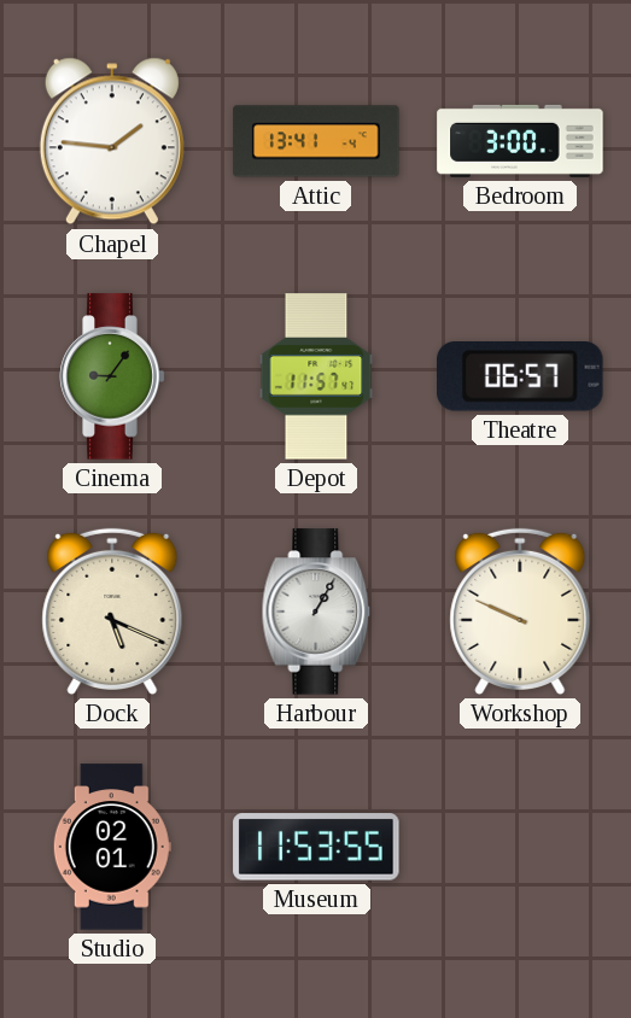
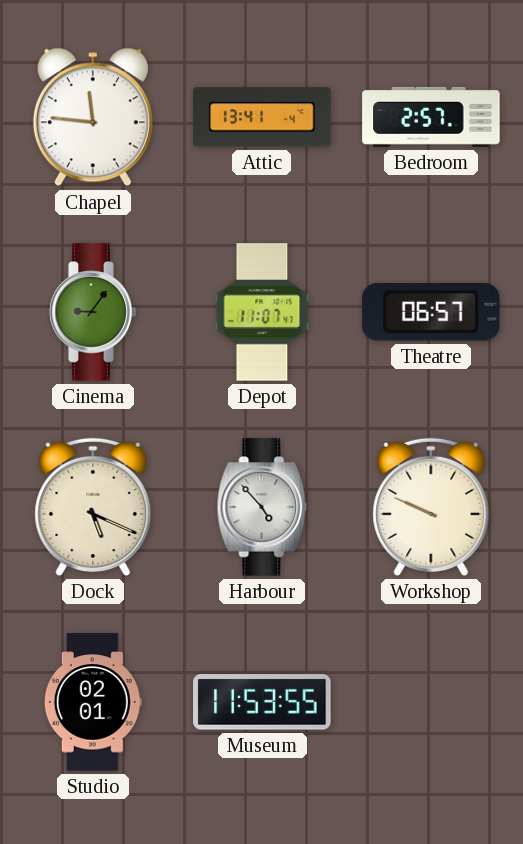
Chapel: 1:46 -> 11:46
Bedroom: 3:00 -> 2:57
Depot: 11:57 -> 11:07
Harbour: 1:05 -> 4:53
